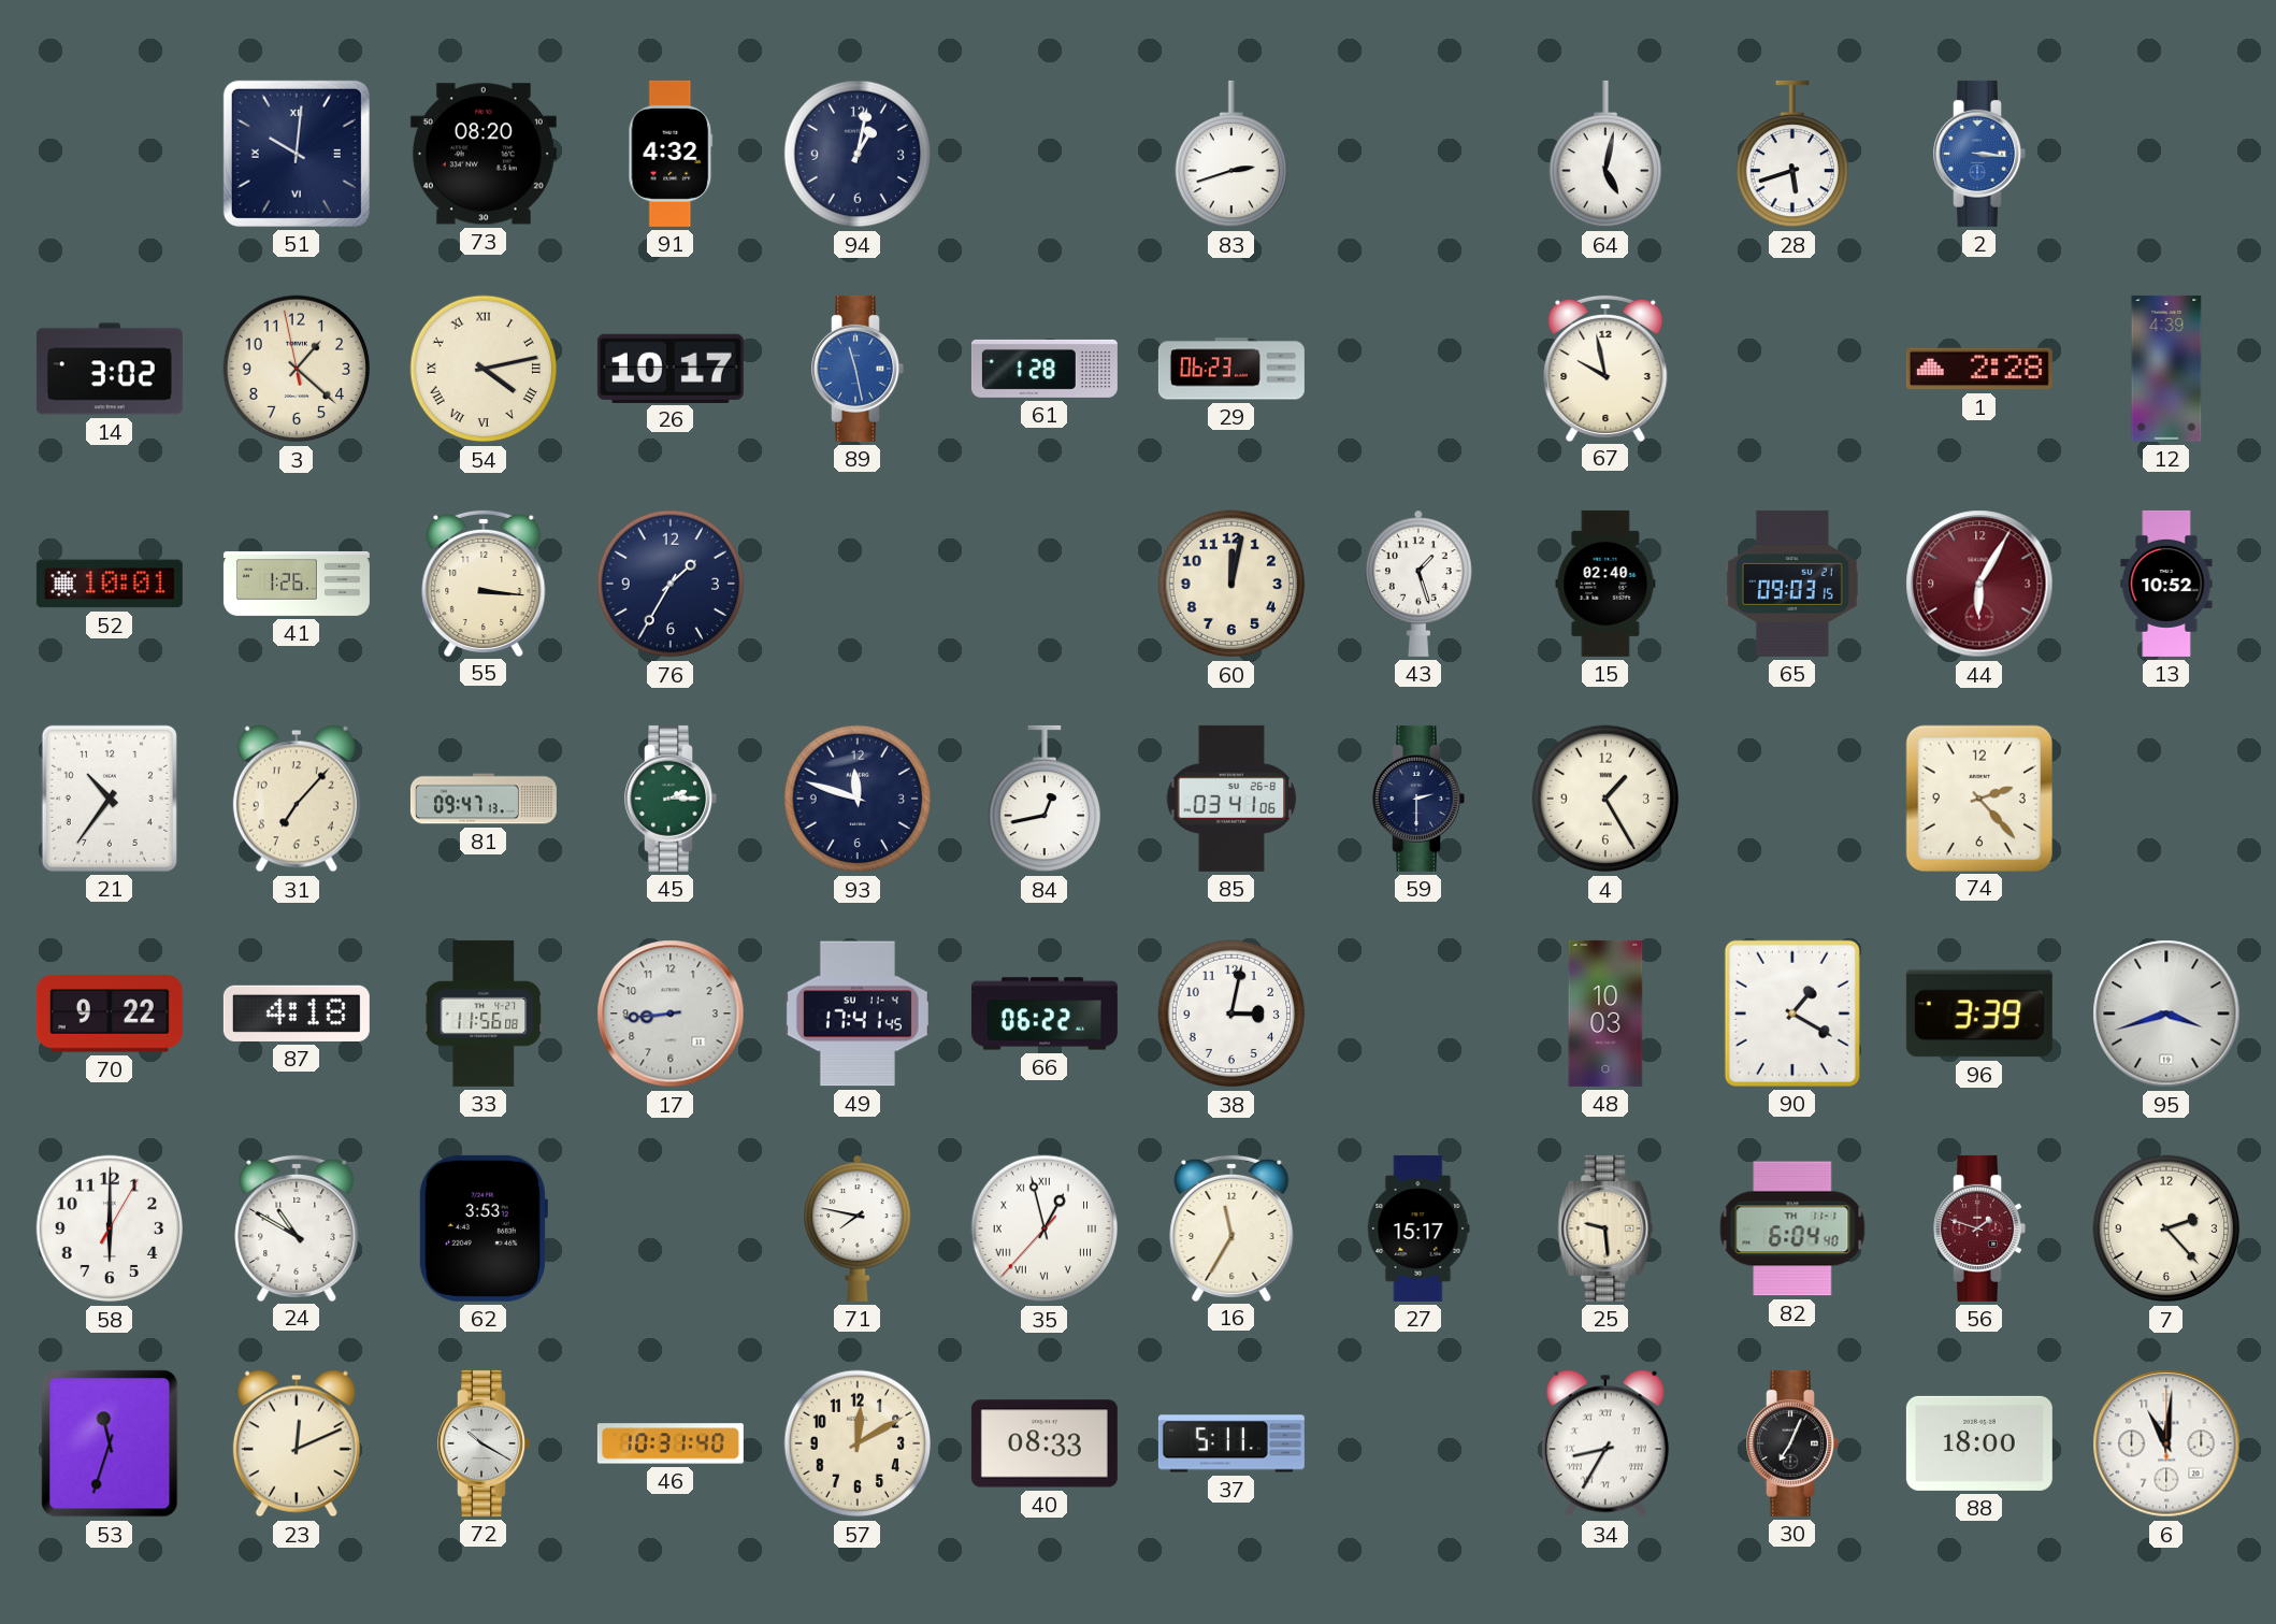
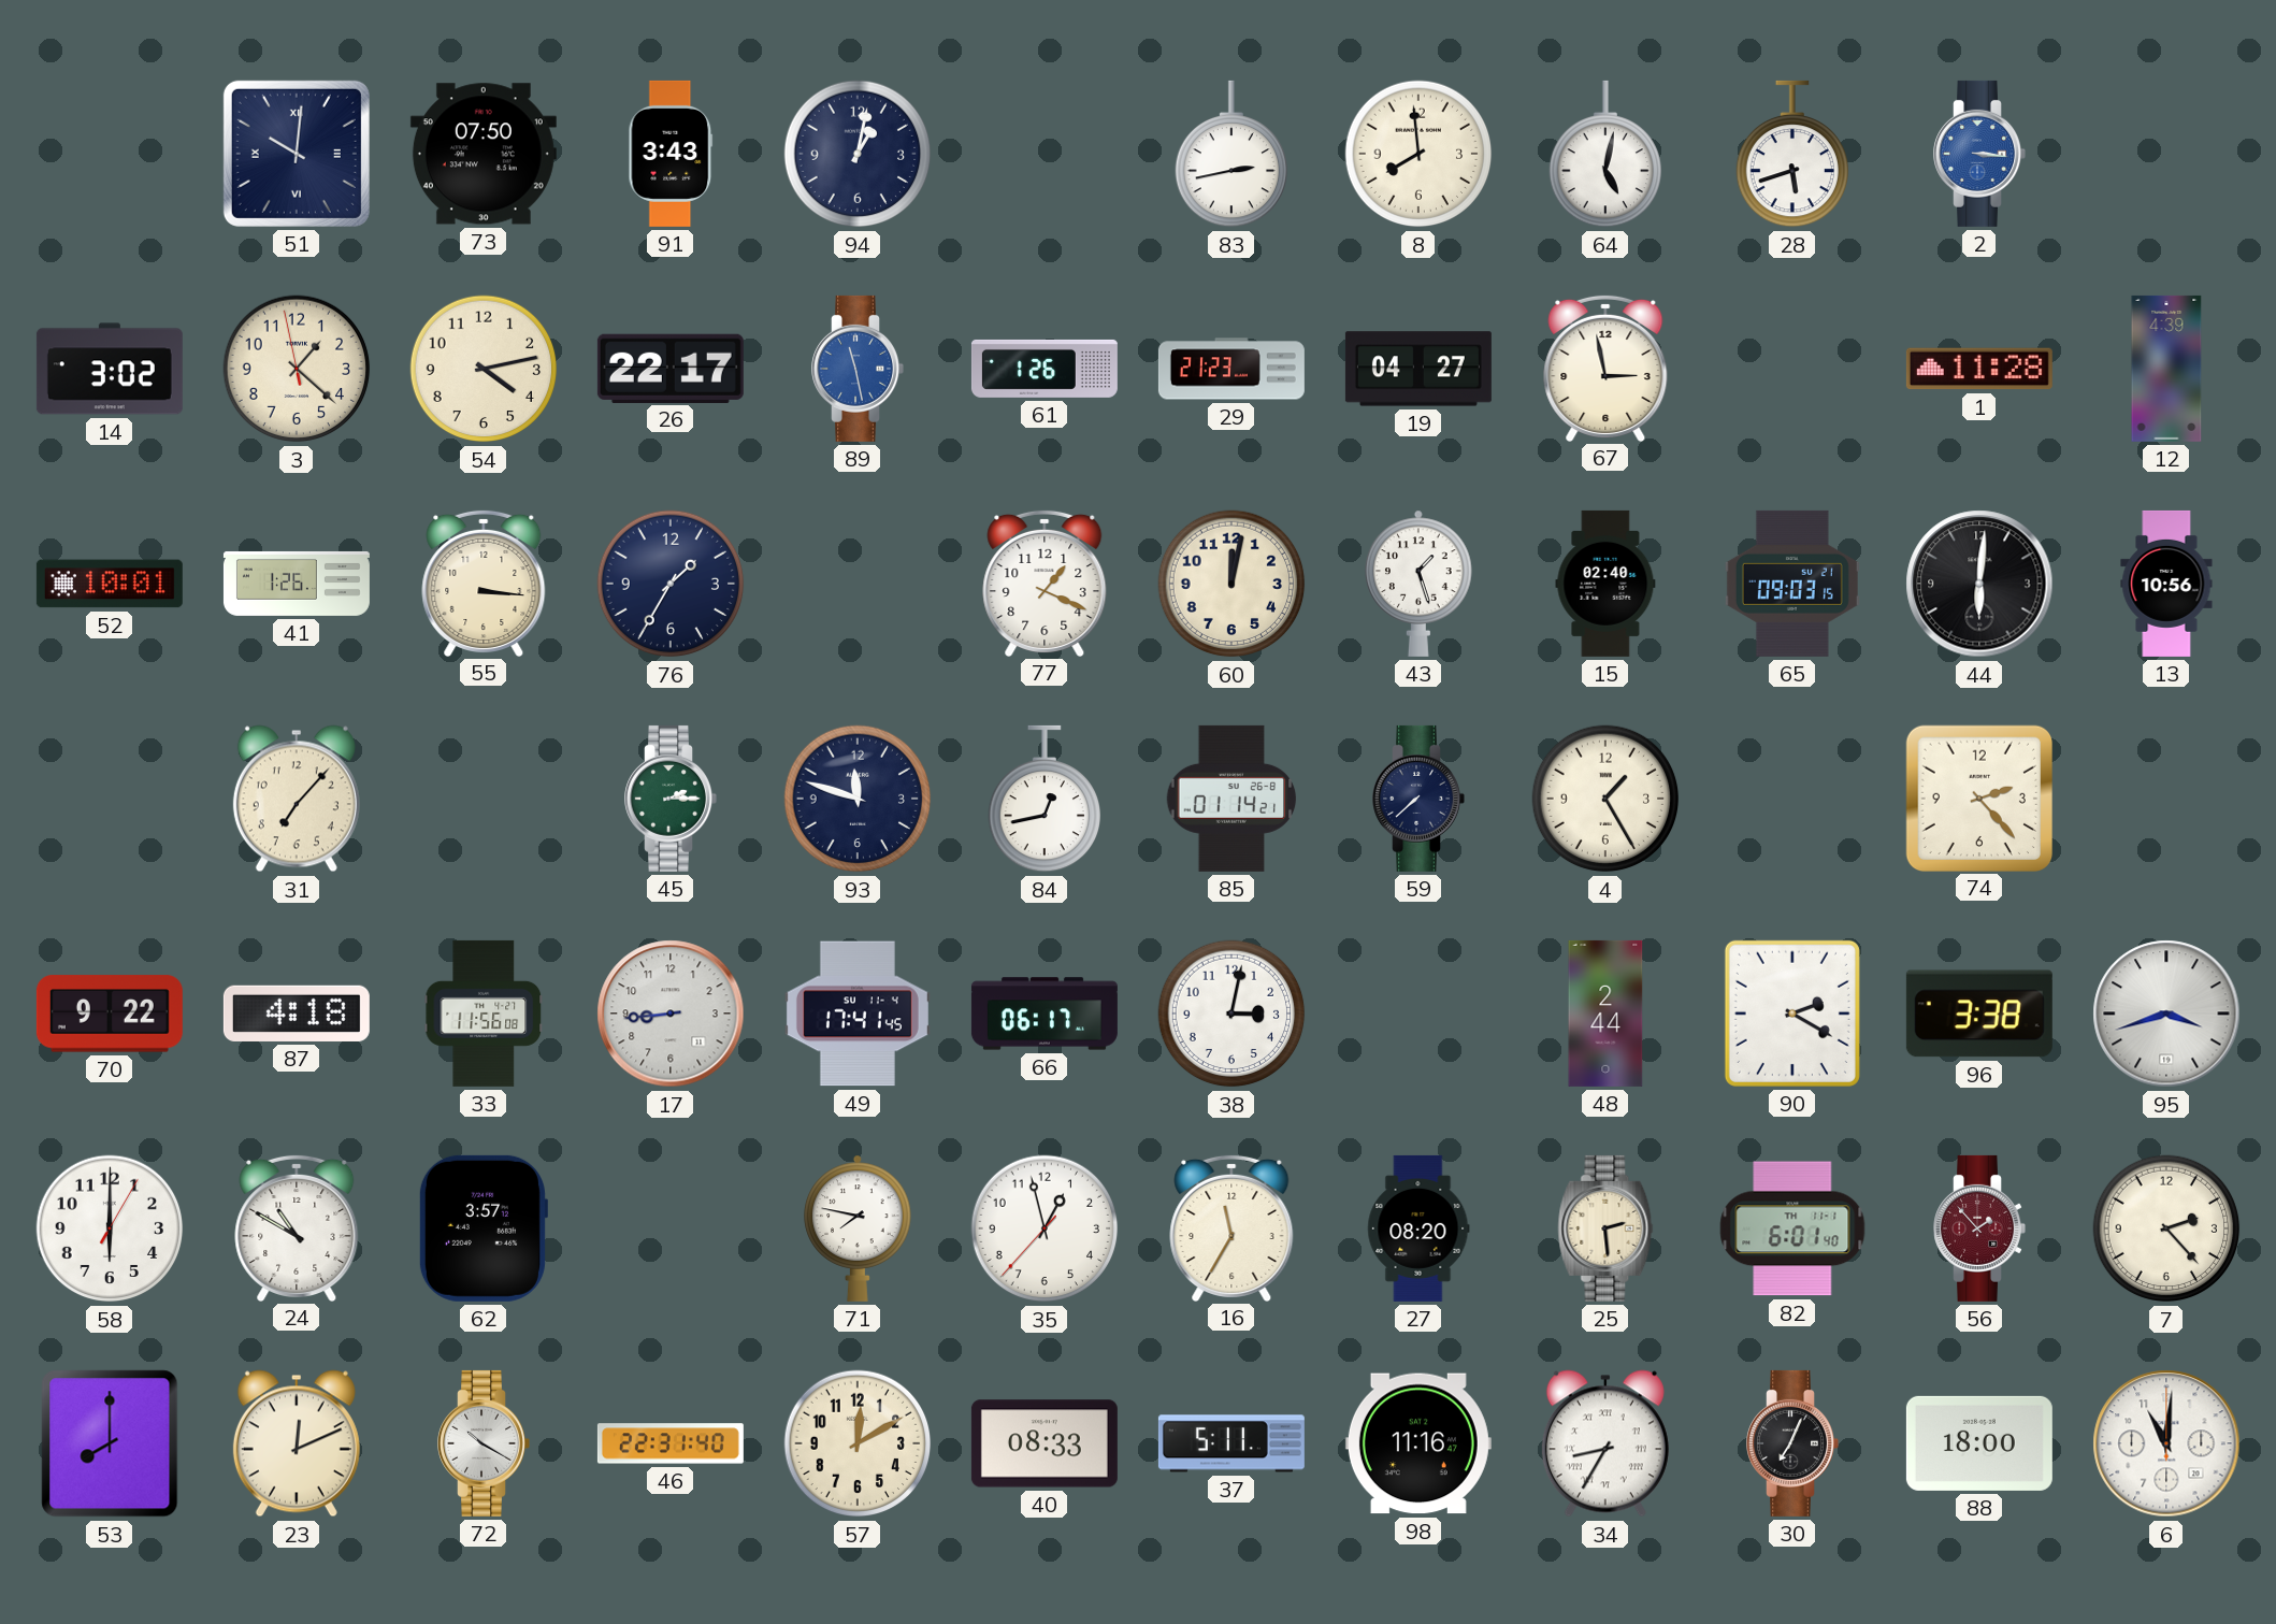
73: 08:20 -> 07:50
91: 4:32 -> 3:43
83: 2:42 -> 2:43
8: none -> 7:59
54 numerals: Roman -> Arabic
26: 10:17 -> 22:17
61: 1:28 -> 1:26
29: 06:23 -> 21:23
19: none -> 04:27
67: 9:58 -> 2:58
1: 2:28 -> 11:28
77: none -> 1:19
44: 6:05 -> 6:01
44 dial: burgundy -> black
13: 10:52 -> 10:56
21: 10:36 -> none
81: 09:47 -> none
85: 03:41 -> 01:14
59: 2:30 -> 7:38
66: 06:22 -> 06:17
48: 10:03 -> 2:44
90: 1:20 -> 2:20
96: 3:39 -> 3:38
62: 3:53 -> 3:57
35 numerals: Roman -> Arabic
27: 15:17 -> 08:20
25: 9:29 -> 2:29
82: 6:04 -> 6:01
56: 1:48 -> 1:53
53: 11:33 -> 8:00
46: 10:31 -> 22:31
98: none -> 11:16
